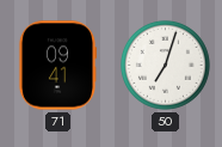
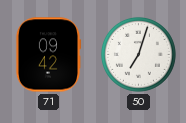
71: 09:41 -> 09:42
